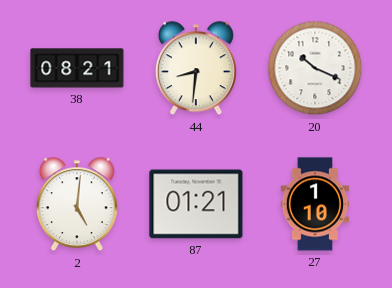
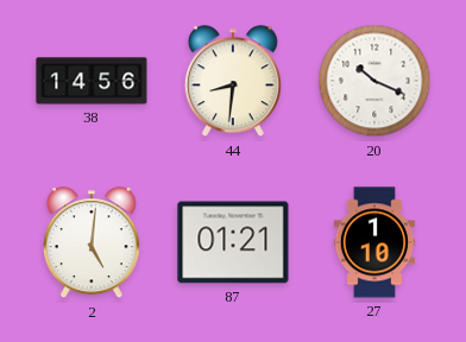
38: 08:21 -> 14:56
